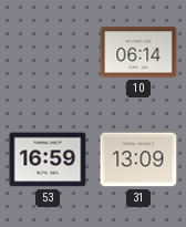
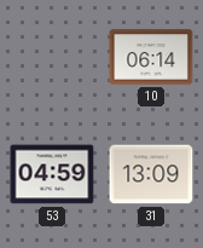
53: 16:59 -> 04:59
